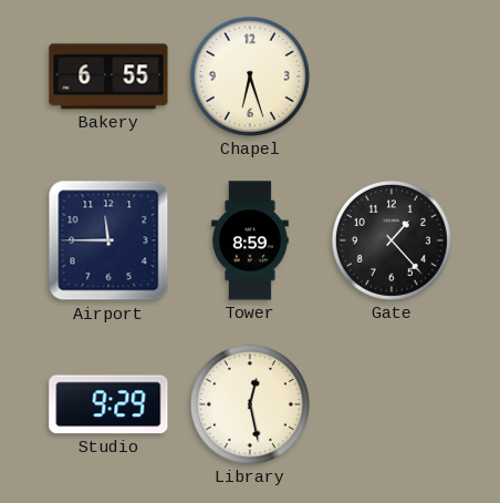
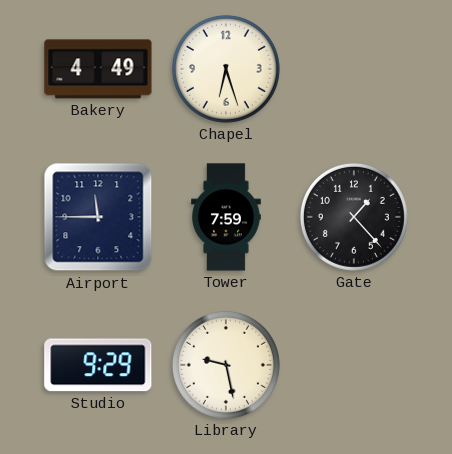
Bakery: 6:55 -> 4:49
Tower: 8:59 -> 7:59
Library: 12:28 -> 9:28
